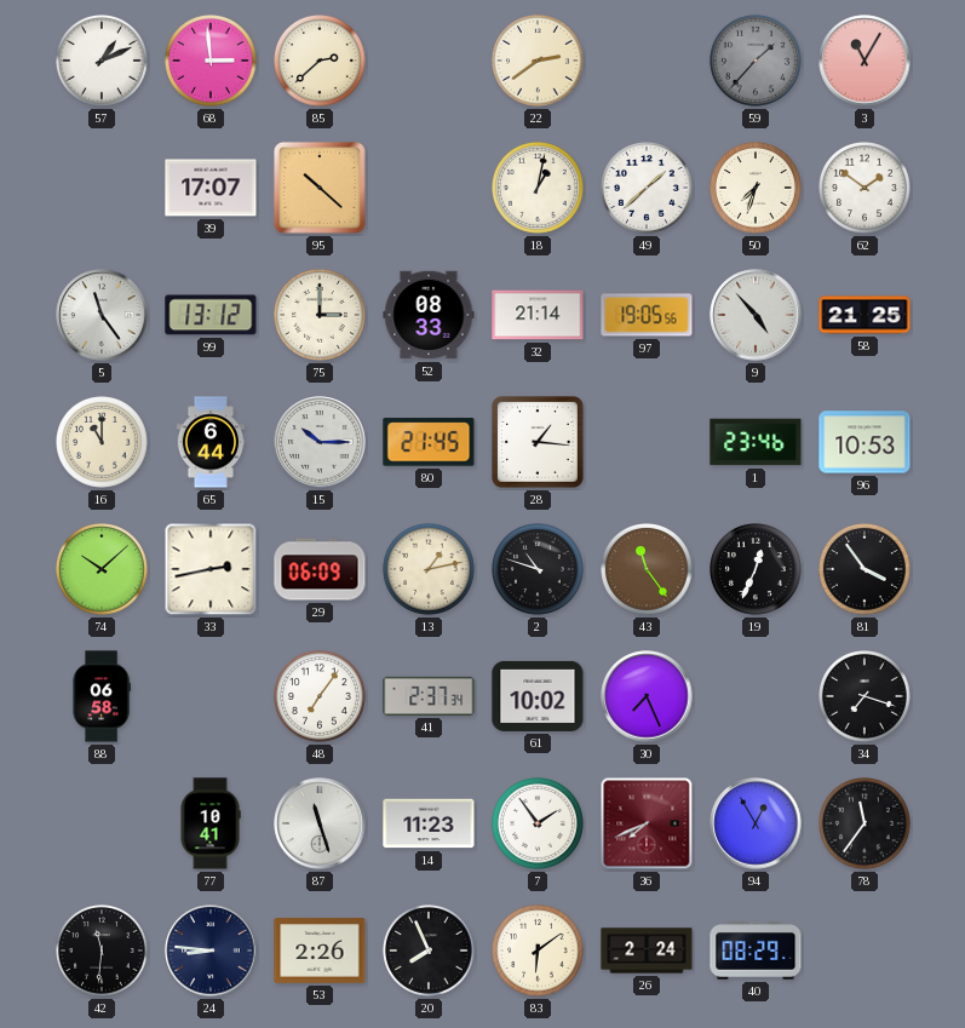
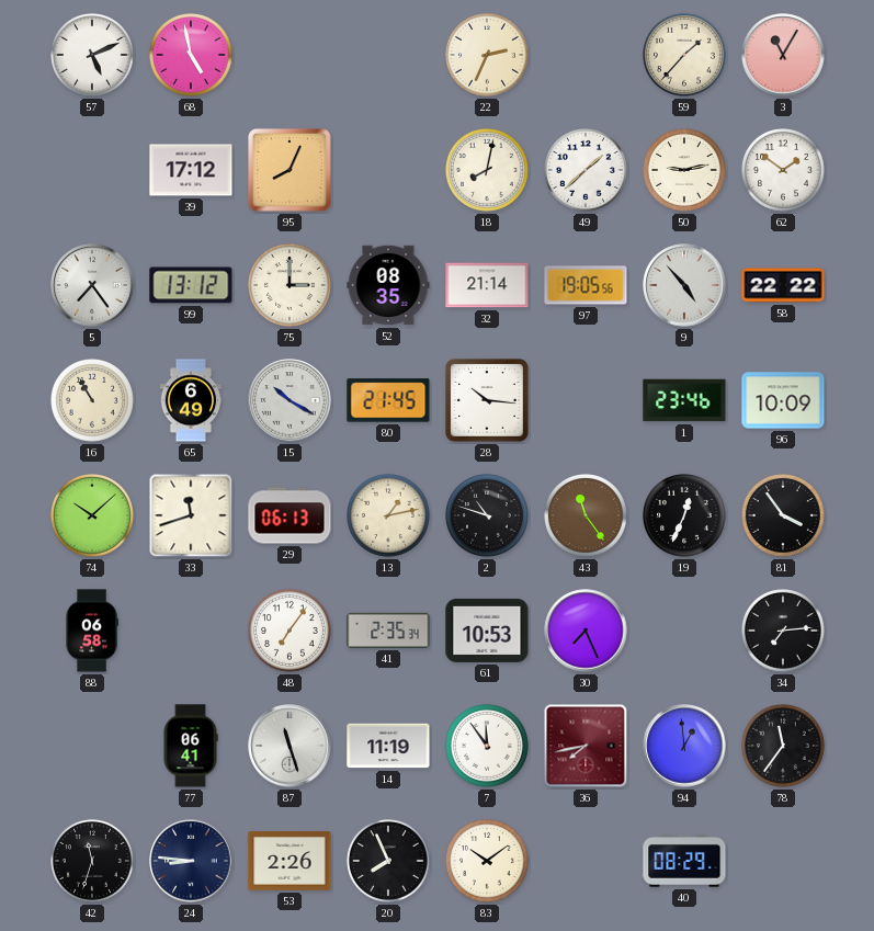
57: 1:11 -> 5:11
68: 2:59 -> 4:58
85: 2:38 -> none
22: 2:39 -> 2:34
59 dial: grey -> cream
39: 17:07 -> 17:12
95: 10:22 -> 8:04
18: 1:02 -> 8:02
50: 7:33 -> 9:13
5: 11:24 -> 7:24
52: 08:33 -> 08:35
58: 21:25 -> 22:22
16: 11:00 -> 10:55
65: 6:44 -> 6:49
15: 10:15 -> 10:20
28: 1:16 -> 10:16
96: 10:53 -> 10:09
33: 2:43 -> 11:42
29: 06:09 -> 06:13
41: 2:37 -> 2:35
61: 10:02 -> 10:53
34: 7:18 -> 7:14
77: 10:41 -> 06:41
14: 11:23 -> 11:19
7: 1:54 -> 11:54
36: 7:41 -> 7:43
94: 12:55 -> 12:59
42: 11:31 -> 11:33
83: 6:09 -> 10:09
26: 2:24 -> none
